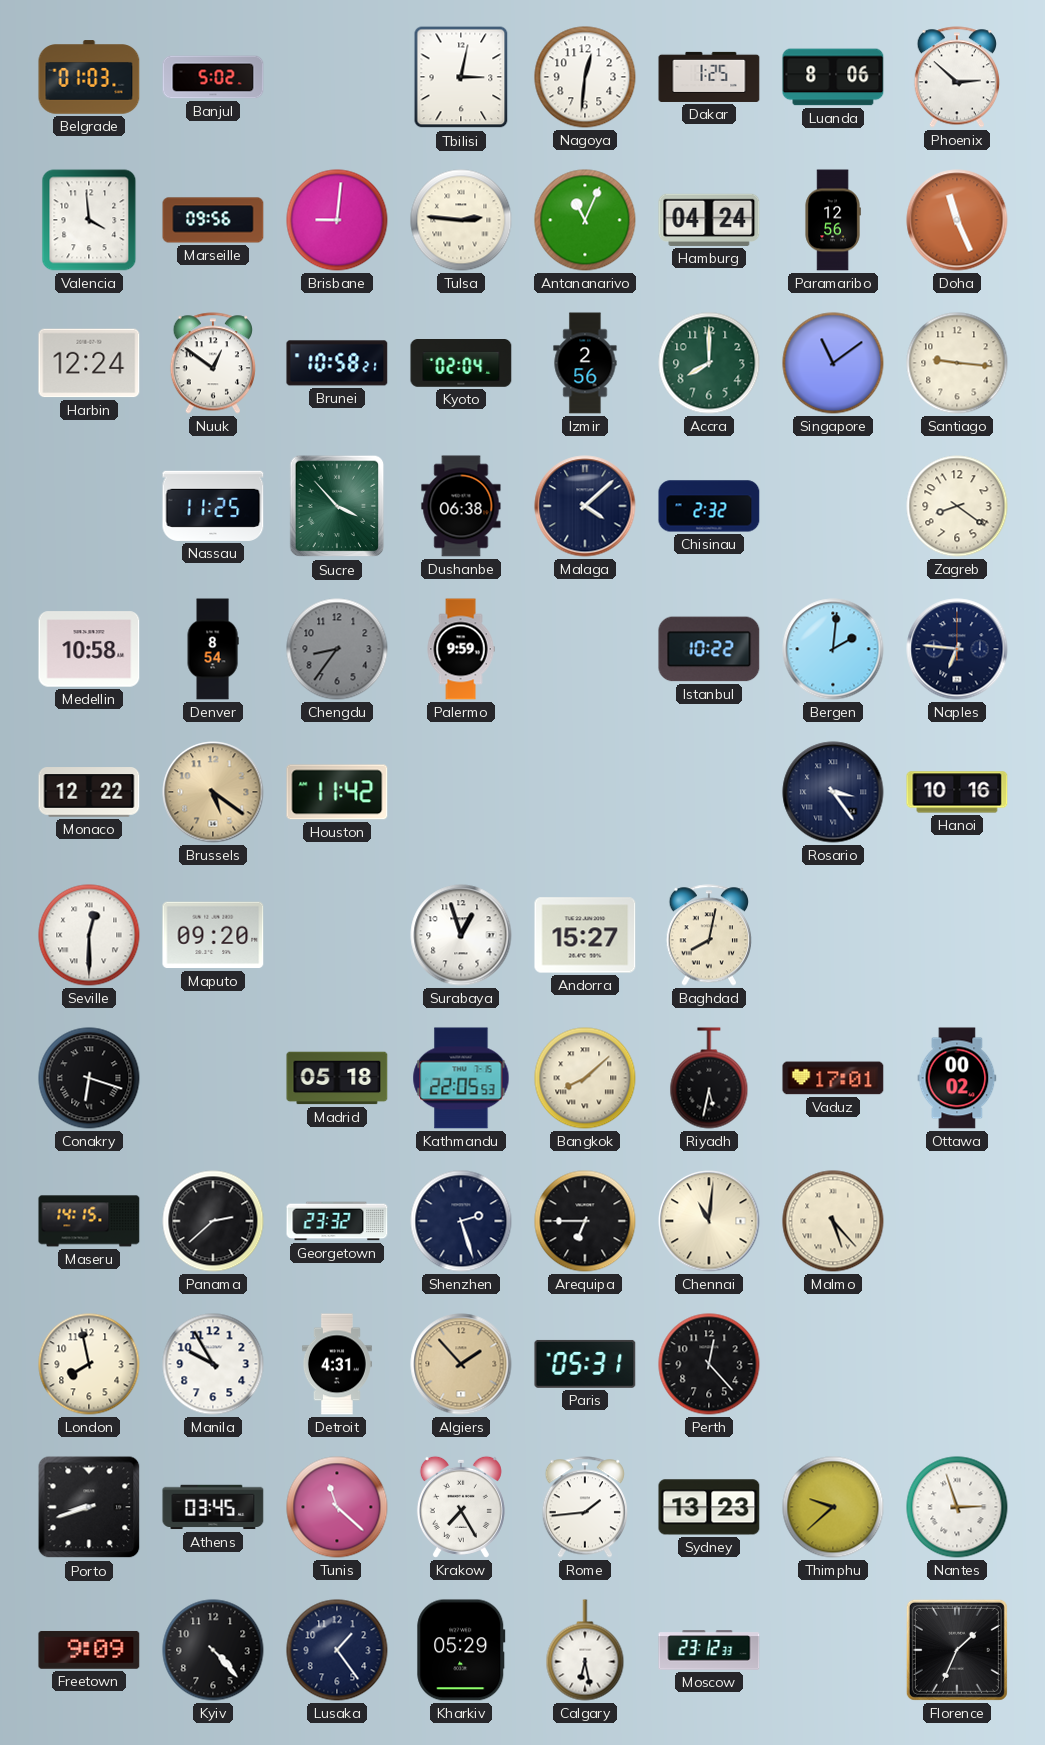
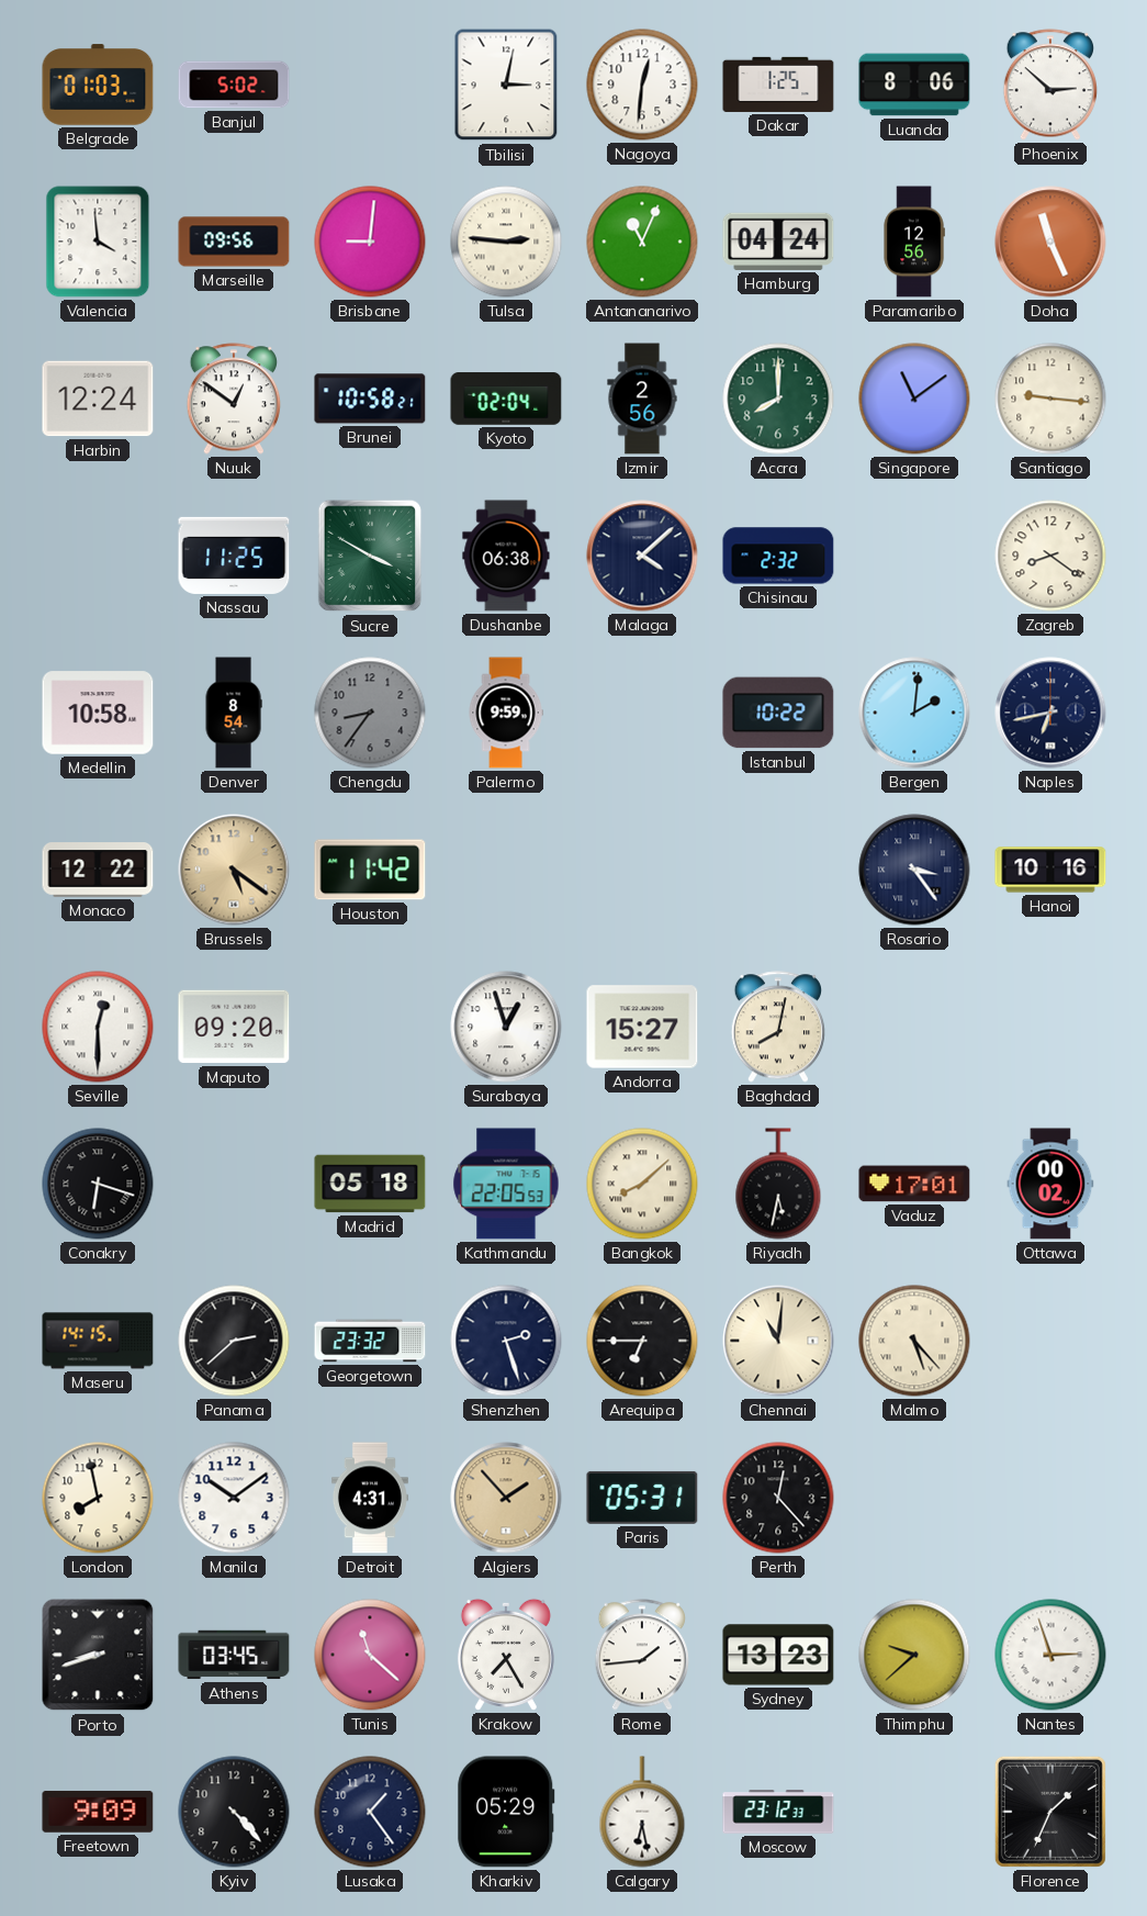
Sucre: 3:53 -> 3:50
Naples: 6:46 -> 6:43
Manila: 9:55 -> 10:09
